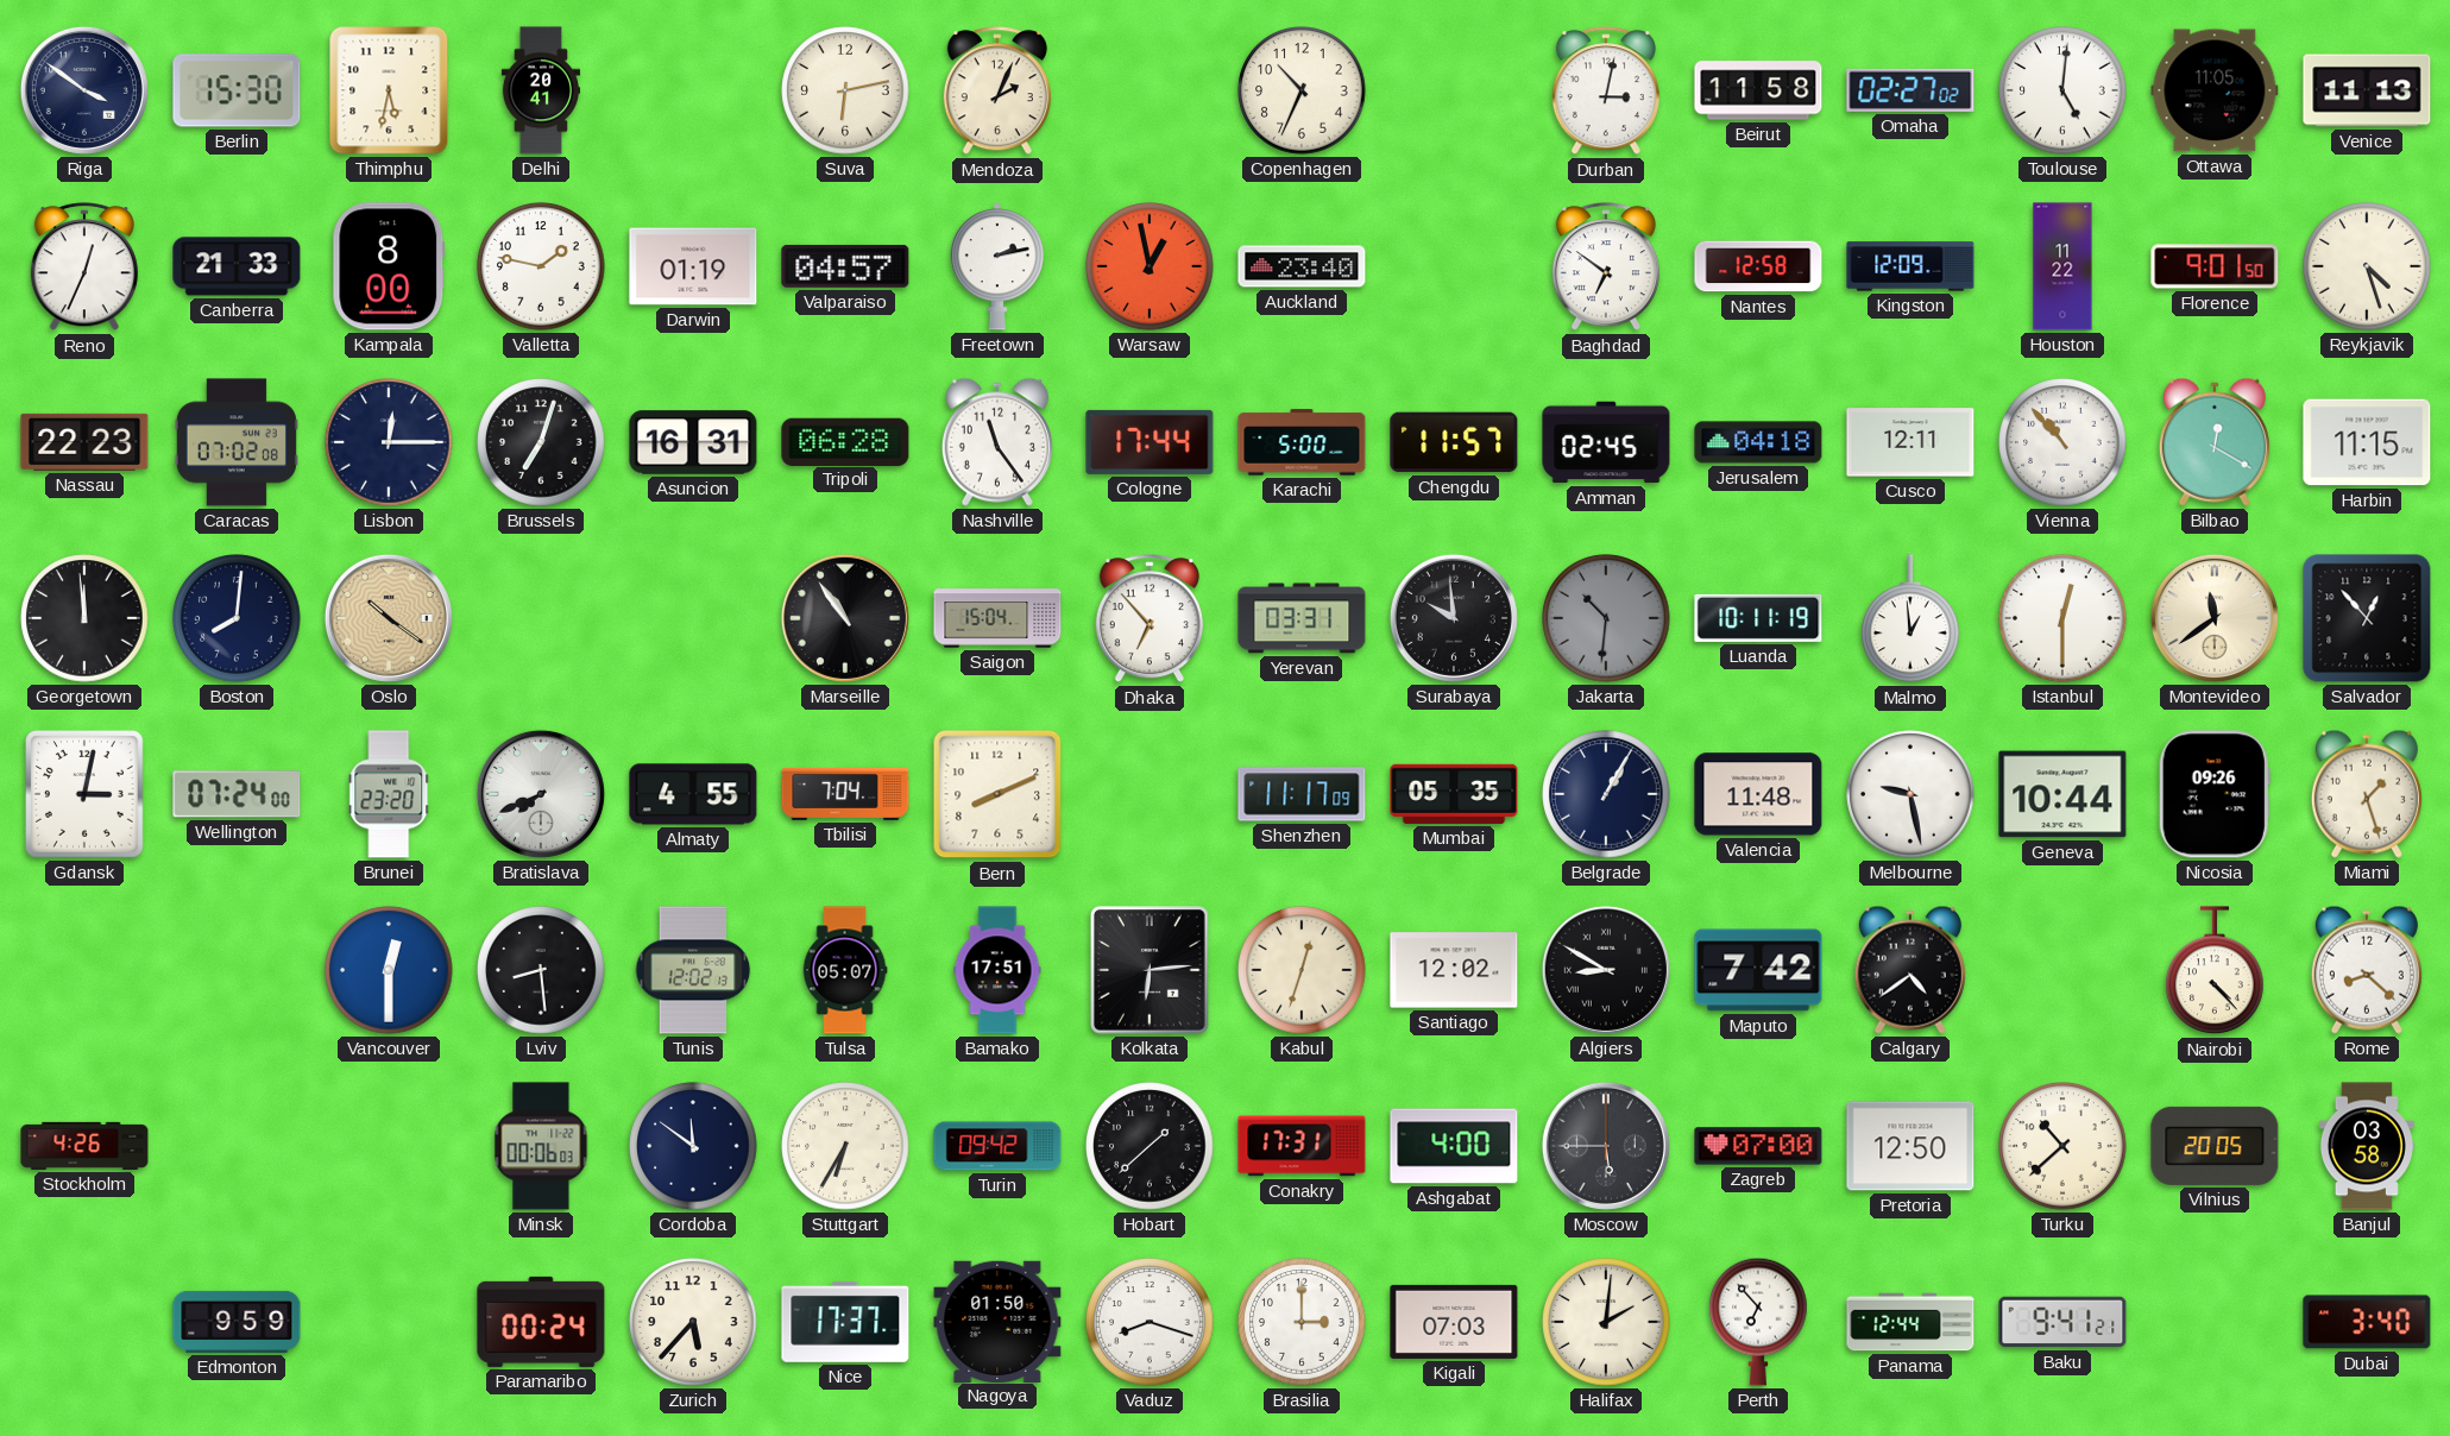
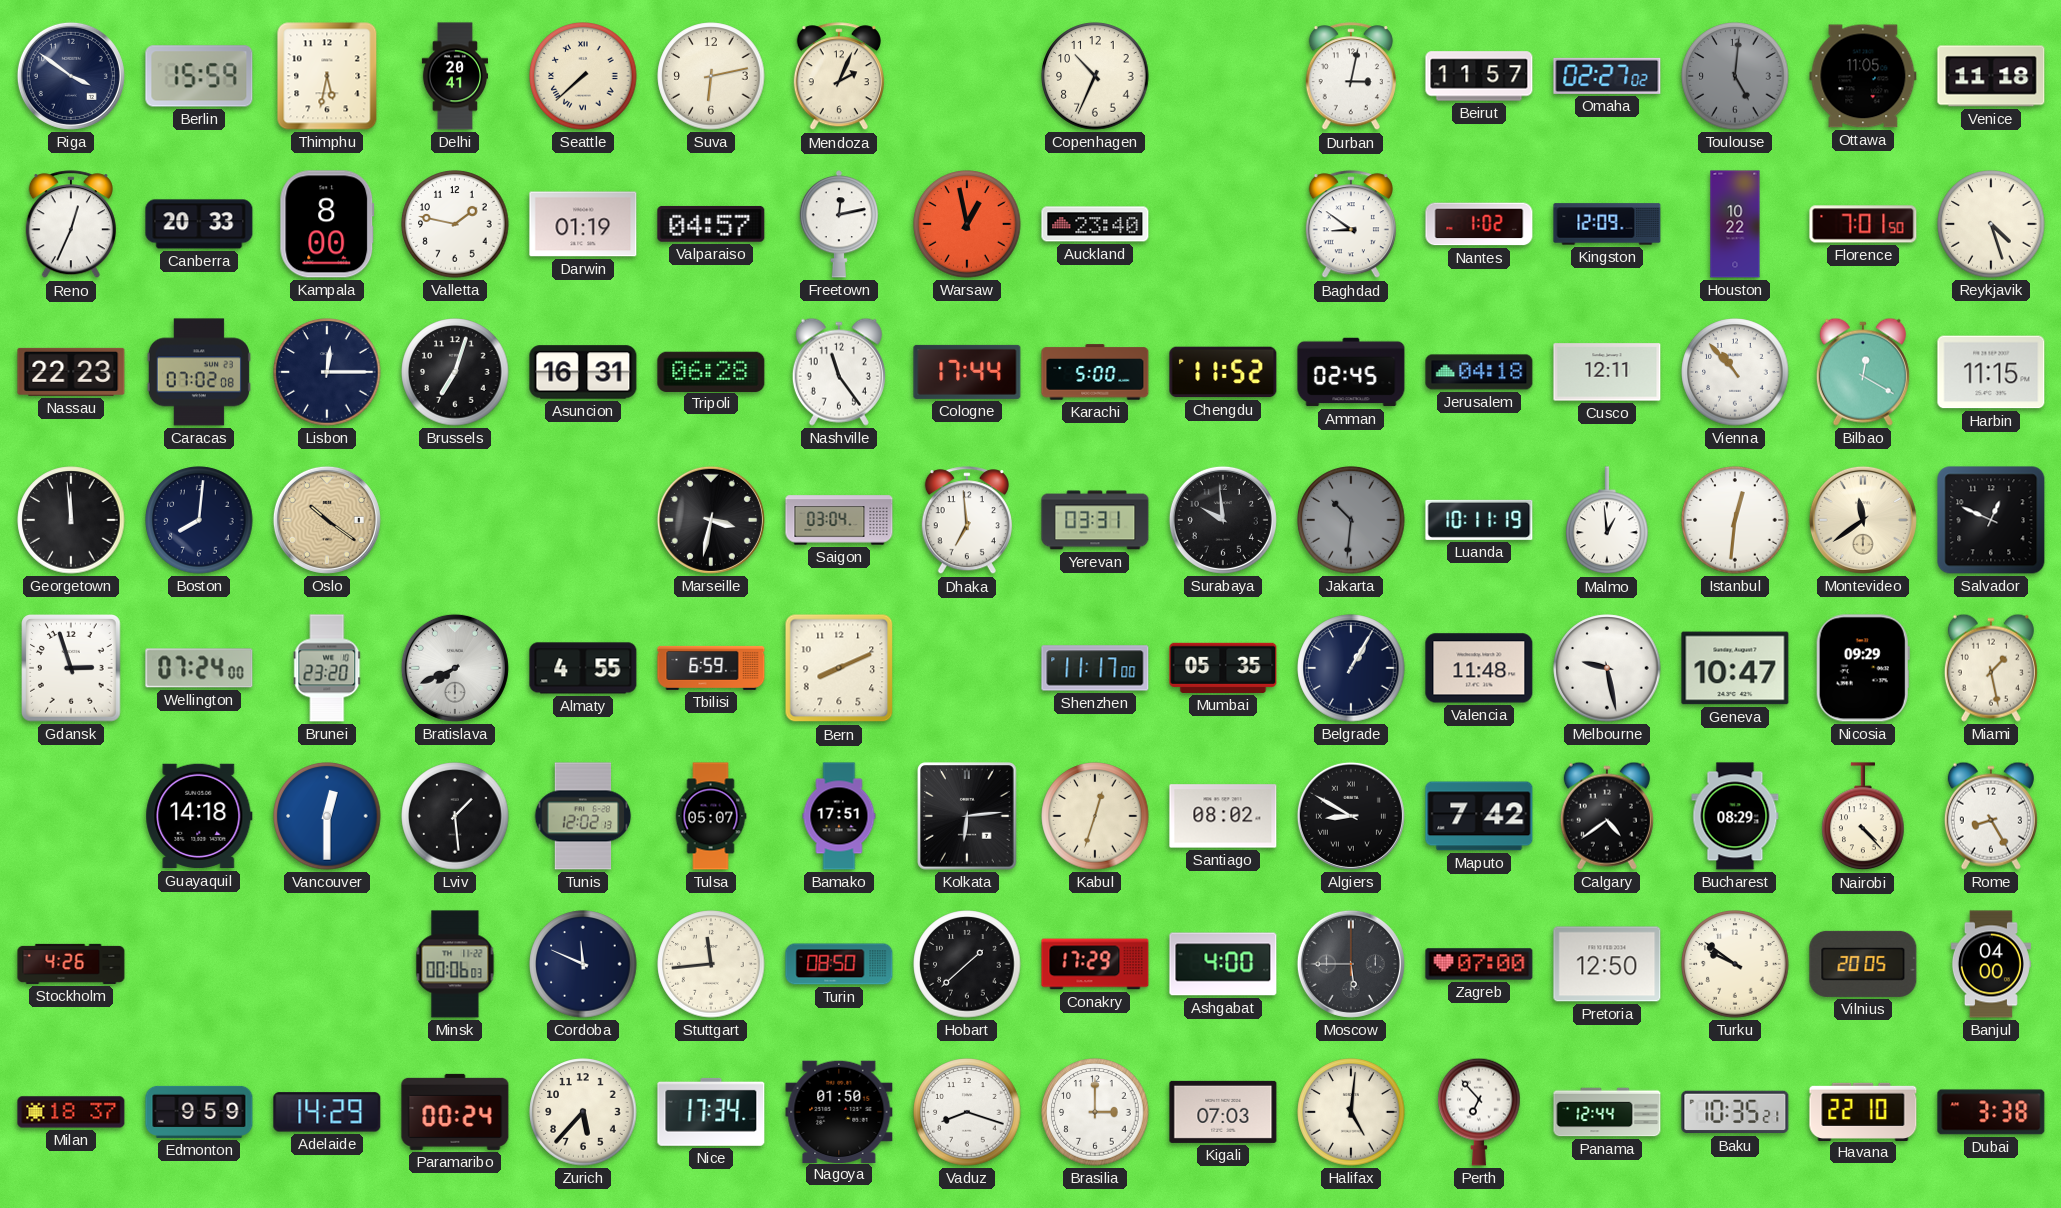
Berlin: 15:30 -> 15:59
Seattle: none -> 7:38
Beirut: 11:58 -> 11:57
Toulouse dial: white -> grey
Venice: 11:13 -> 11:18
Canberra: 21:33 -> 20:33
Freetown: 2:13 -> 12:13
Baghdad: 6:51 -> 8:51
Nantes: 12:58 -> 1:02
Houston: 11:22 -> 10:22
Florence: 9:01 -> 7:01
Chengdu: 11:57 -> 11:52
Marseille: 10:54 -> 3:32
Saigon: 15:04 -> 03:04
Dhaka: 6:53 -> 6:59
Istanbul: 12:30 -> 12:31
Salvador: 12:53 -> 12:49
Gdansk: 3:02 -> 2:57
Tbilisi: 7:04 -> 6:59
Shenzhen: 11:17:09 -> 11:17:00
Geneva: 10:44 -> 10:47
Nicosia: 09:26 -> 09:29
Miami: 1:27 -> 1:28
Guayaquil: none -> 14:18
Lviv: 8:29 -> 1:29
Santiago: 12:02 -> 08:02
Bucharest: none -> 08:29
Rome: 8:22 -> 8:25
Cordoba: 11:51 -> 11:49
Stuttgart: 6:35 -> 11:44
Turin: 09:42 -> 08:50
Conakry: 17:31 -> 17:29
Turku: 10:38 -> 9:51
Banjul: 03:58 -> 04:00
Milan: none -> 18:37
Adelaide: none -> 14:29
Nice: 17:37 -> 17:34
Halifax: 2:01 -> 5:01
Baku: 9:41 -> 10:35
Havana: none -> 22:10
Dubai: 3:40 -> 3:38
